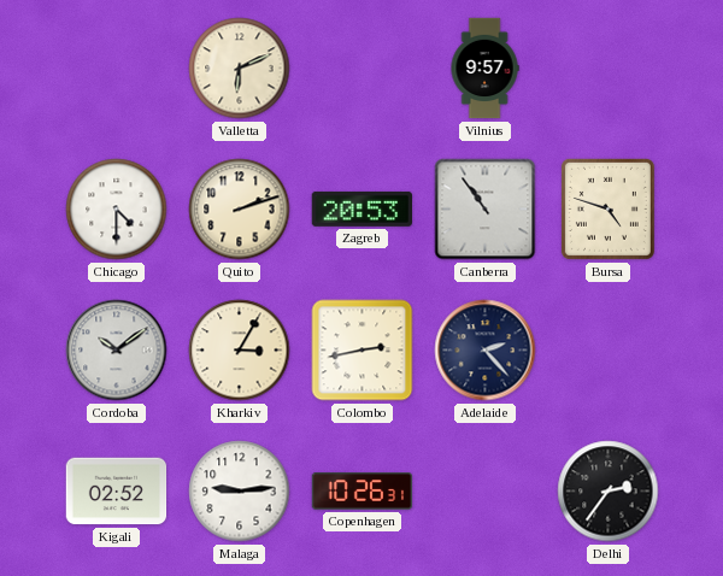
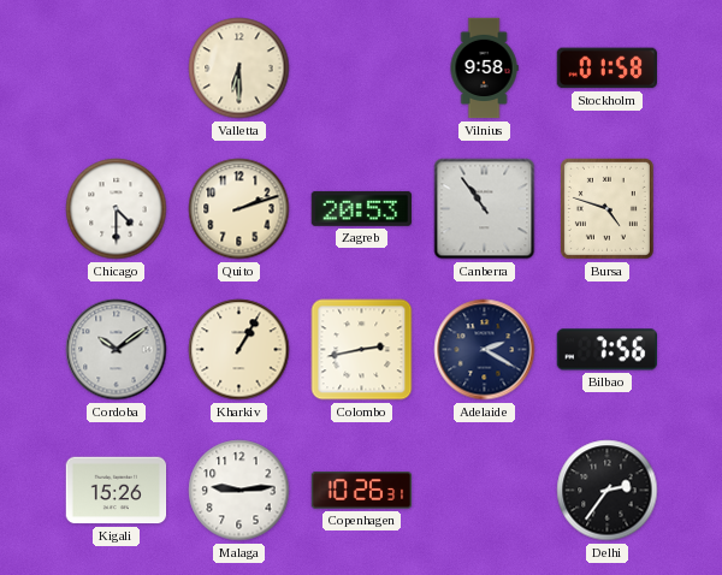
Valletta: 6:11 -> 6:30
Vilnius: 9:57 -> 9:58
Stockholm: none -> 01:58
Kharkiv: 3:05 -> 1:05
Adelaide: 2:23 -> 2:20
Bilbao: none -> 7:56
Kigali: 02:52 -> 15:26
